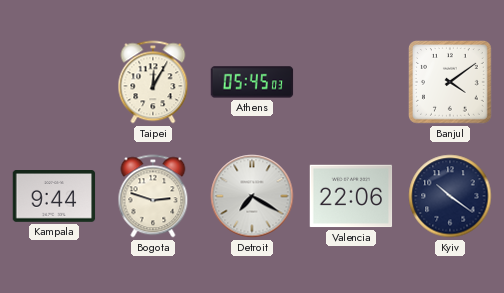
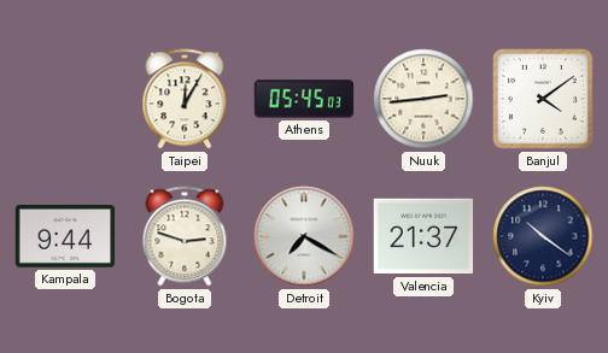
Nuuk: none -> 2:44
Valencia: 22:06 -> 21:37
